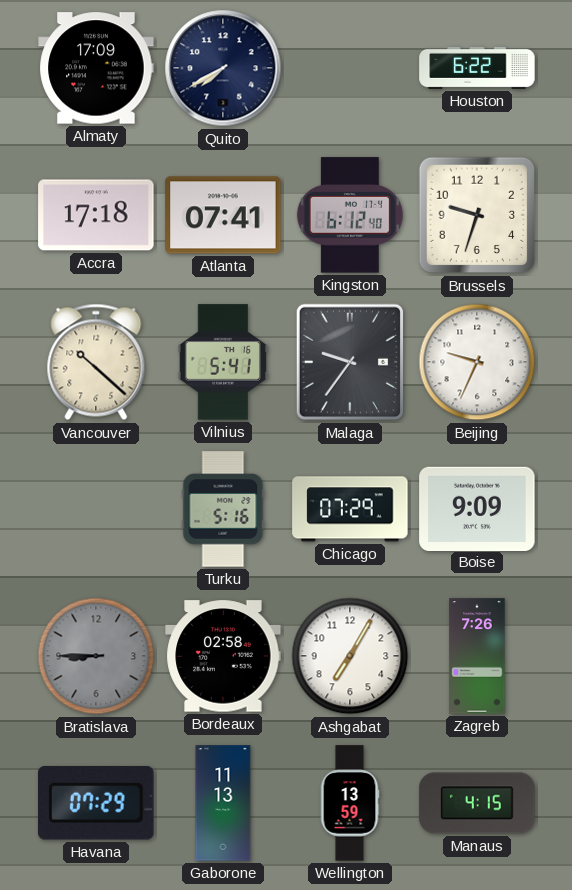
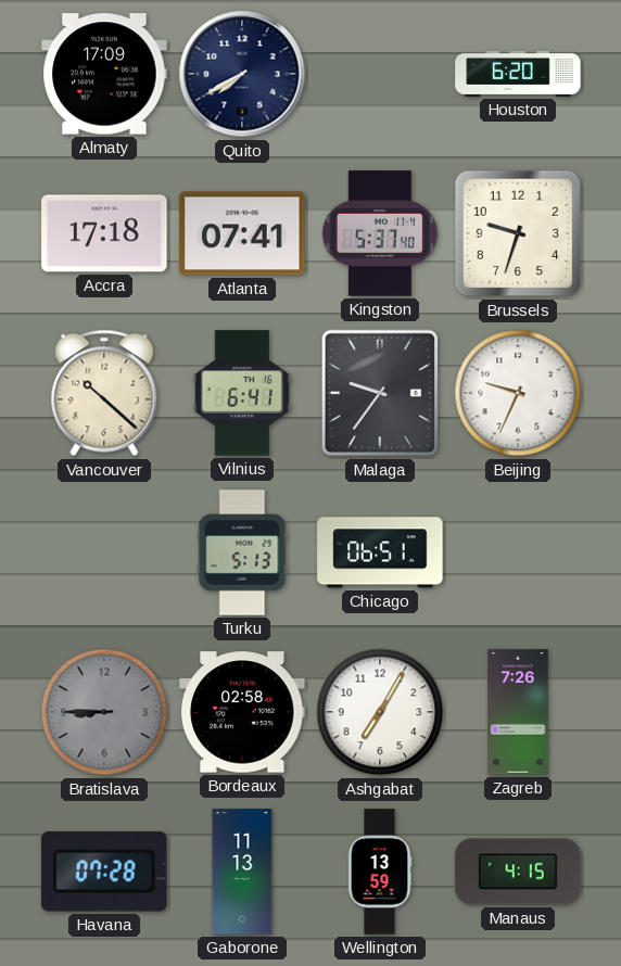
Houston: 6:22 -> 6:20
Kingston: 6:12 -> 5:37
Vilnius: 5:41 -> 6:41
Turku: 5:16 -> 5:13
Chicago: 07:29 -> 06:51
Boise: 9:09 -> none
Havana: 07:29 -> 07:28
